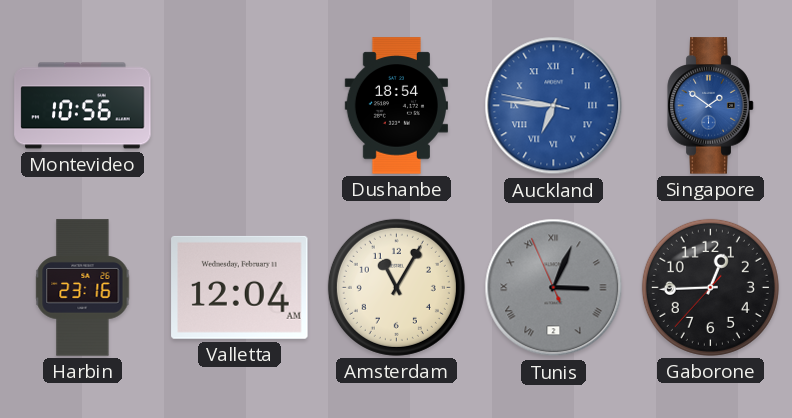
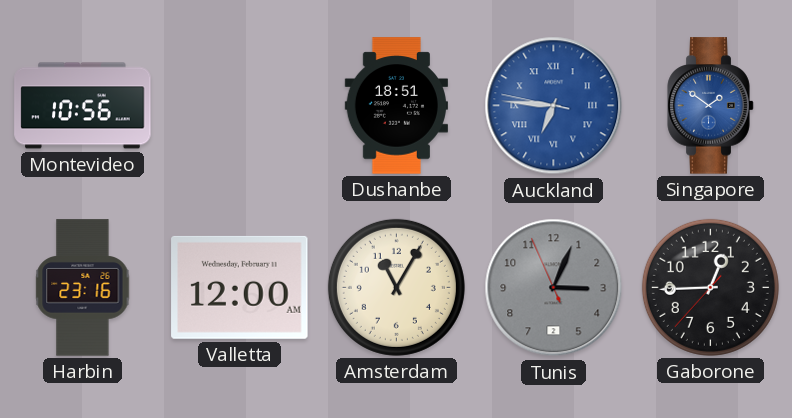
Dushanbe: 18:54 -> 18:51
Valletta: 12:04 -> 12:00
Tunis numerals: Roman -> Arabic
